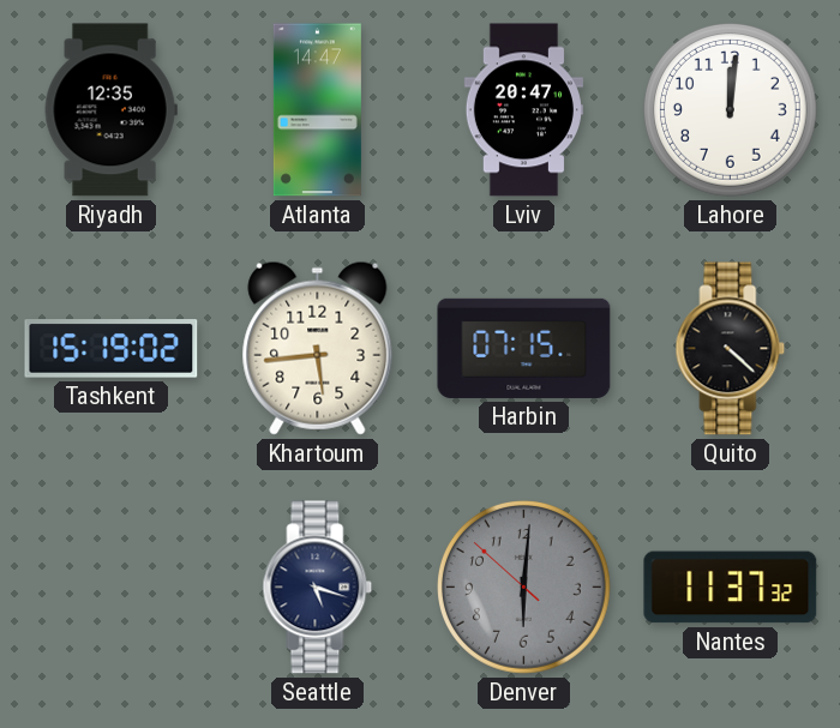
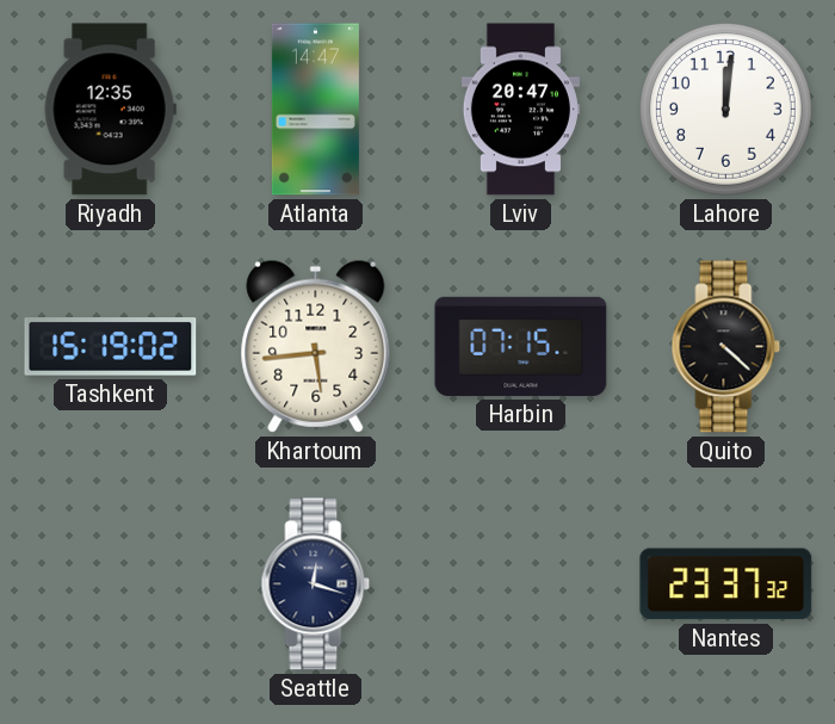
Seattle: 5:18 -> 12:18
Denver: 6:00 -> none
Nantes: 11:37 -> 23:37
